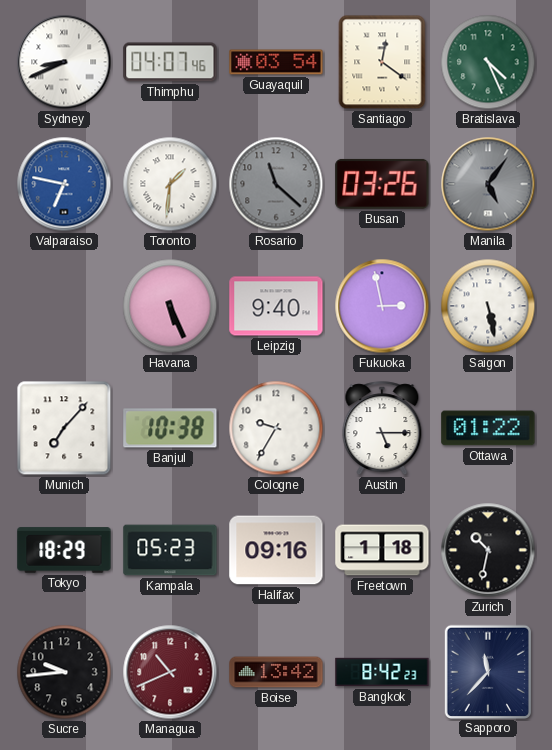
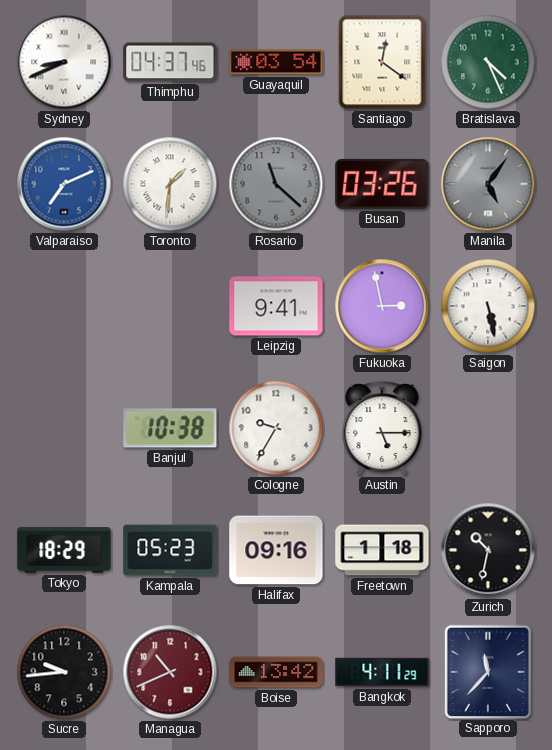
Thimphu: 04:07 -> 04:37
Valparaiso: 6:47 -> 7:11
Havana: 5:26 -> none
Leipzig: 9:40 -> 9:41
Munich: 7:07 -> none
Ottawa: 01:22 -> none
Bangkok: 8:42 -> 4:11
